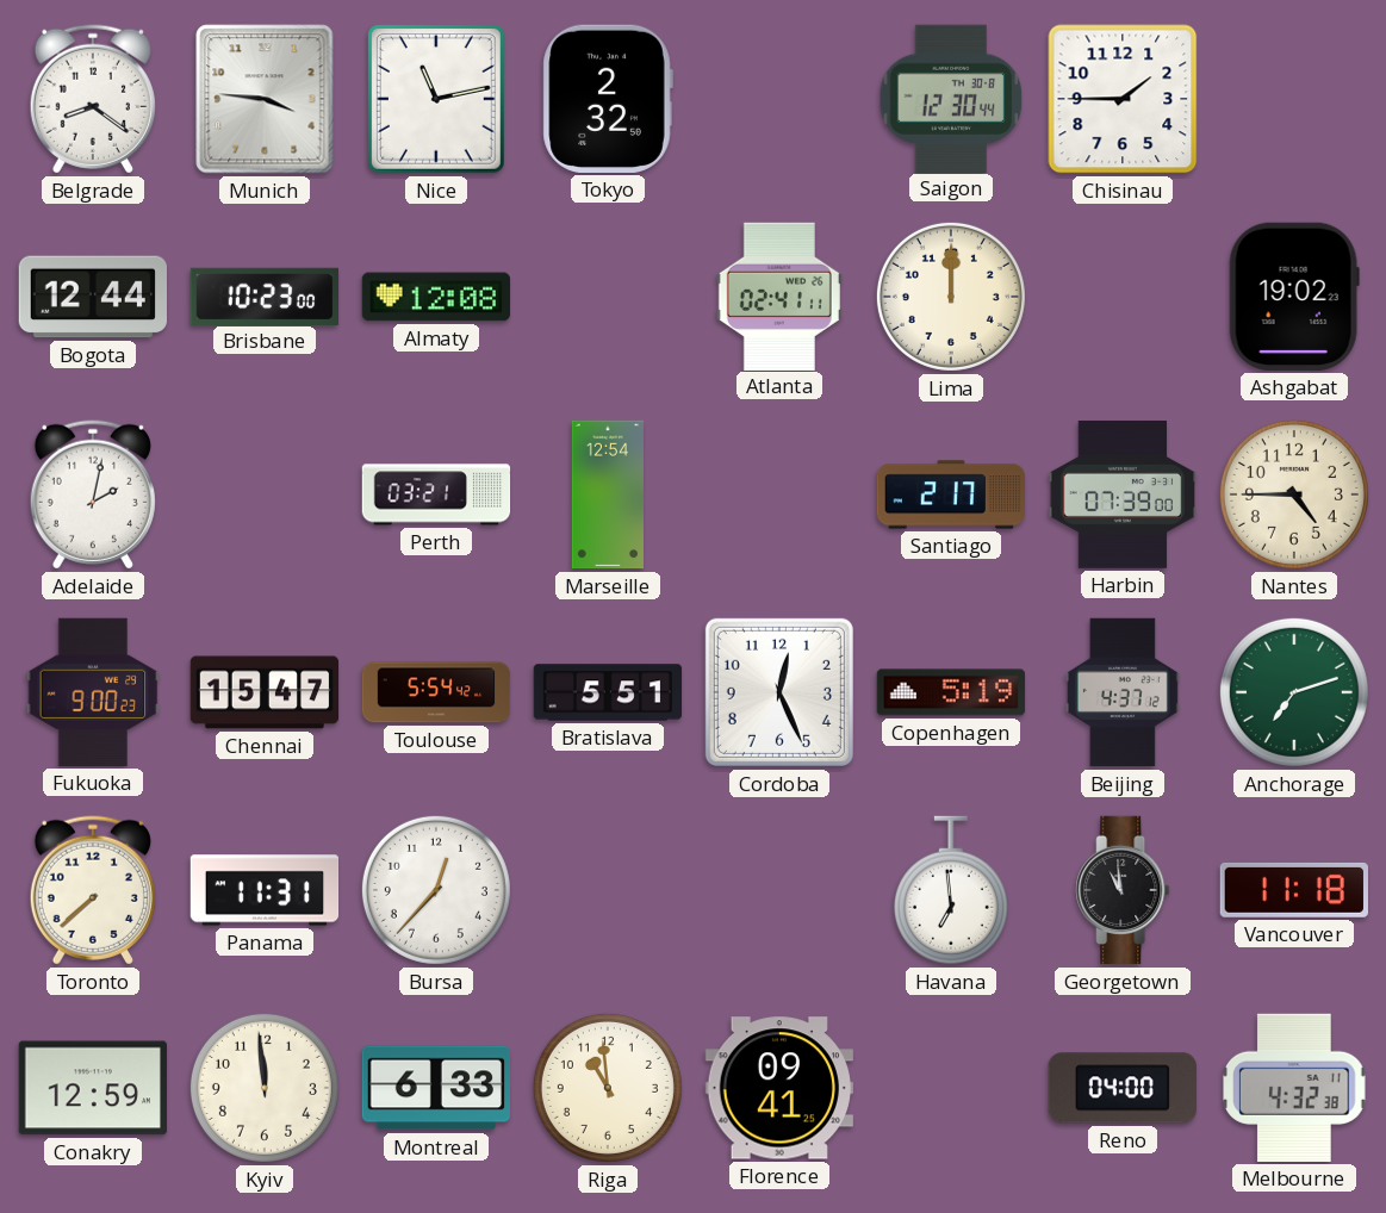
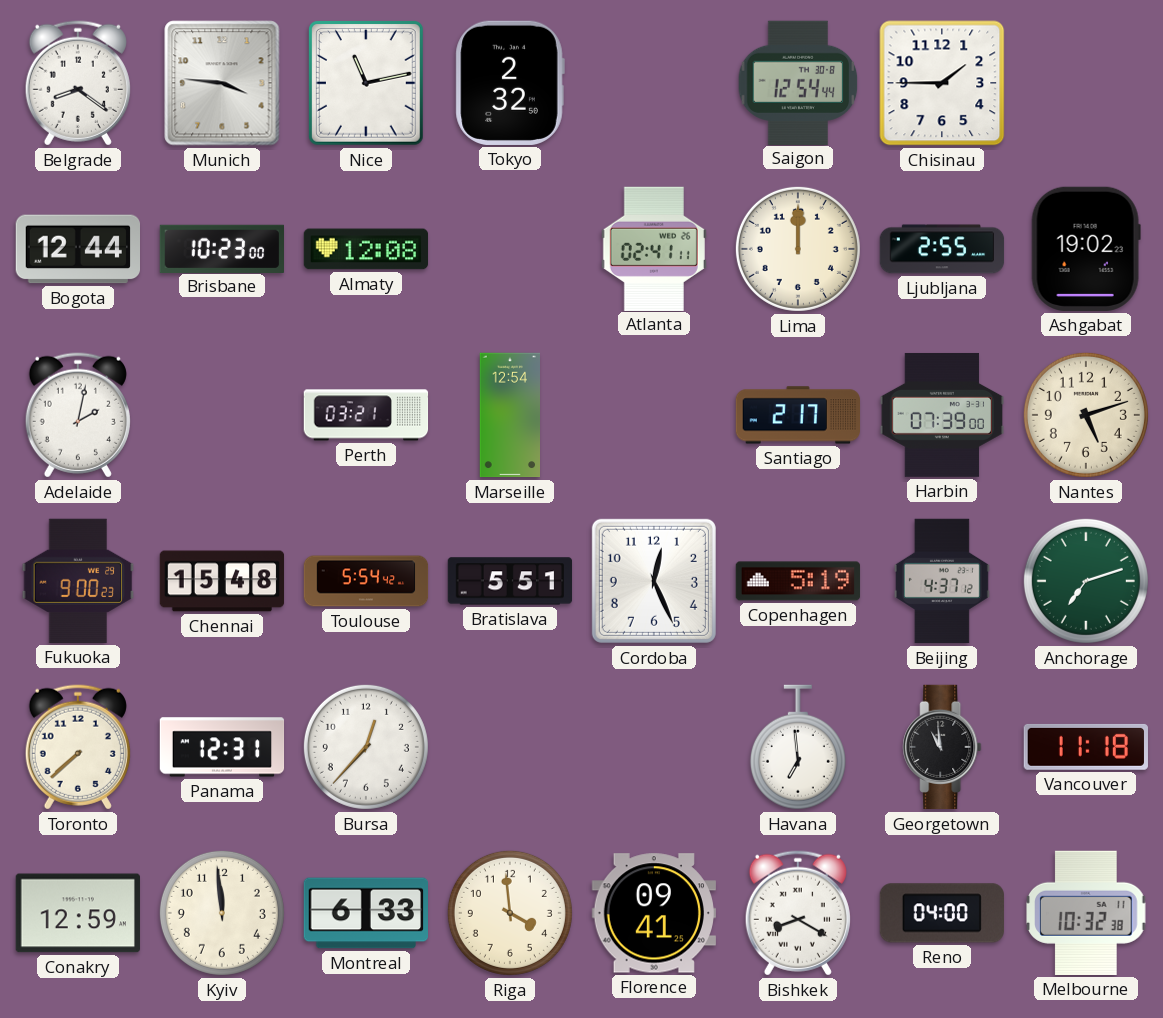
Saigon: 12:30 -> 12:54
Ljubljana: none -> 2:55
Nantes: 4:45 -> 5:12
Chennai: 15:47 -> 15:48
Panama: 11:31 -> 12:31
Riga: 10:59 -> 3:59
Bishkek: none -> 8:20
Melbourne: 4:32 -> 10:32
